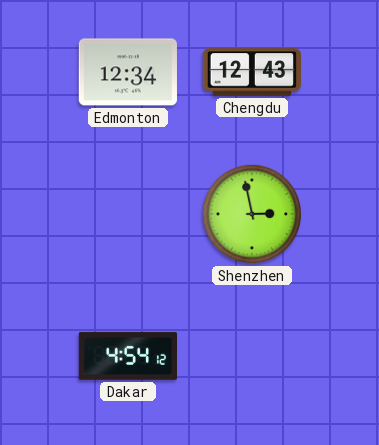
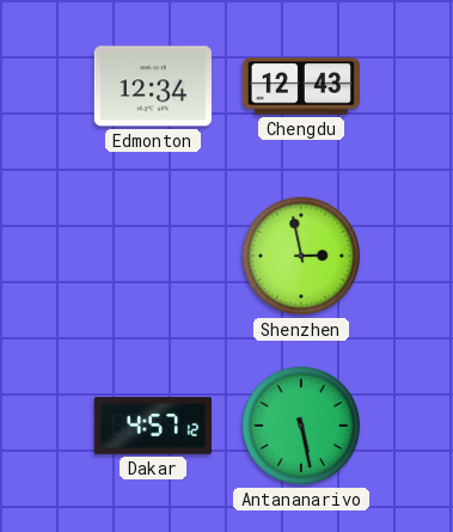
Dakar: 4:54 -> 4:57
Antananarivo: none -> 5:28
